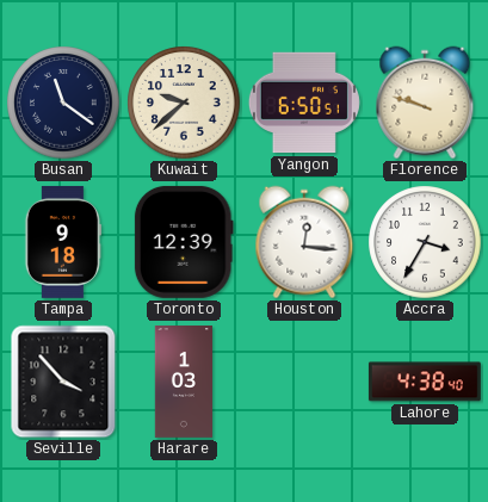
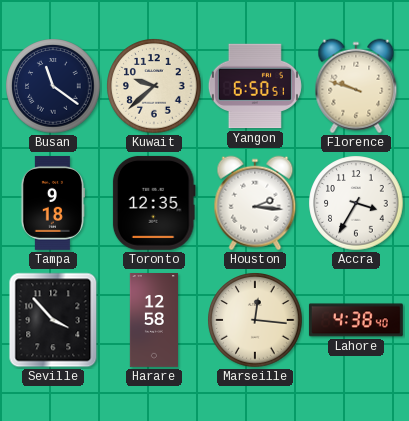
Toronto: 12:39 -> 12:35
Houston: 12:16 -> 2:16
Harare: 1:03 -> 12:58
Marseille: none -> 12:16
